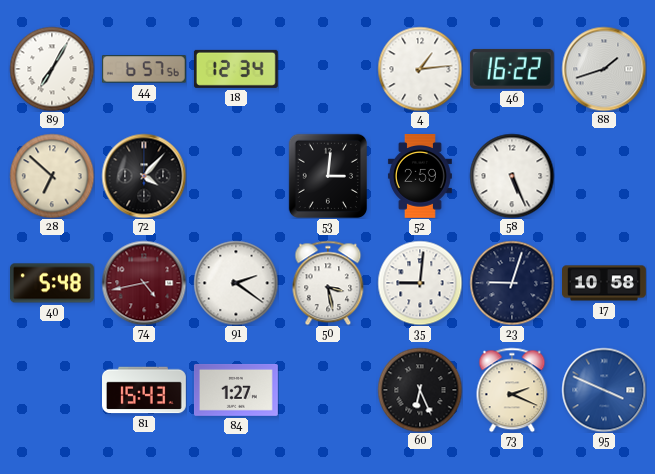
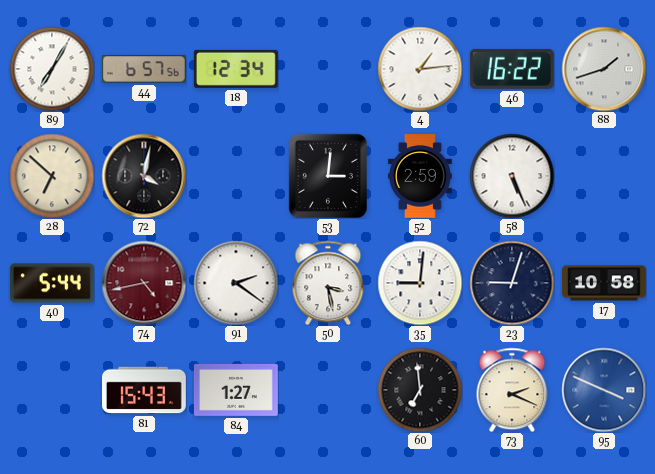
72: 4:07 -> 4:02
40: 5:48 -> 5:44
60: 6:26 -> 6:59
